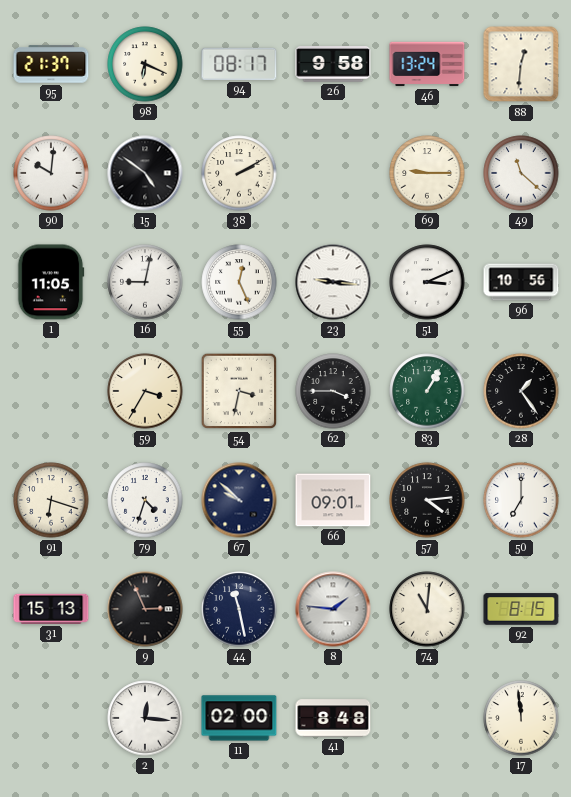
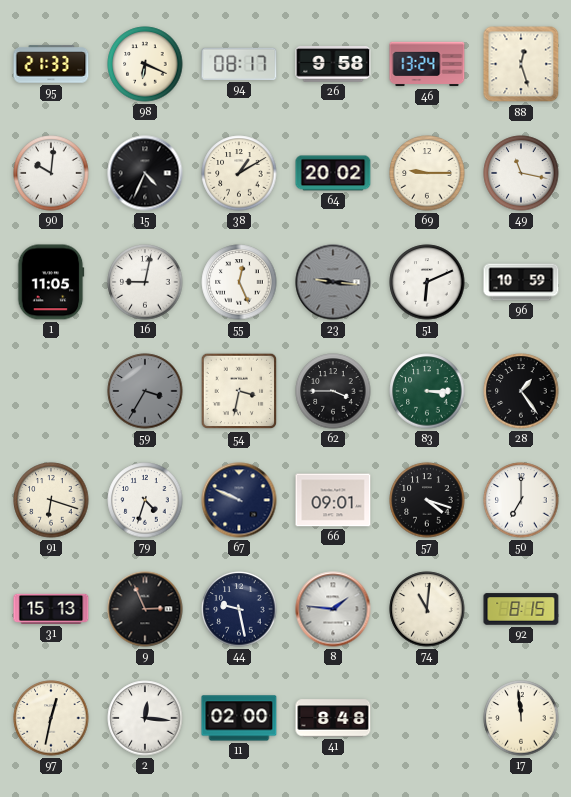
95: 21:37 -> 21:33
88: 12:31 -> 12:27
15: 4:51 -> 4:34
38: 2:10 -> 1:10
64: none -> 20:02
49: 11:22 -> 11:17
23 dial: white -> grey
51: 3:11 -> 6:11
96: 10:56 -> 10:59
59 dial: cream -> grey
83: 1:05 -> 3:15
67: 9:52 -> 9:49
57: 4:14 -> 4:18
44: 11:28 -> 9:28
97: none -> 12:32
